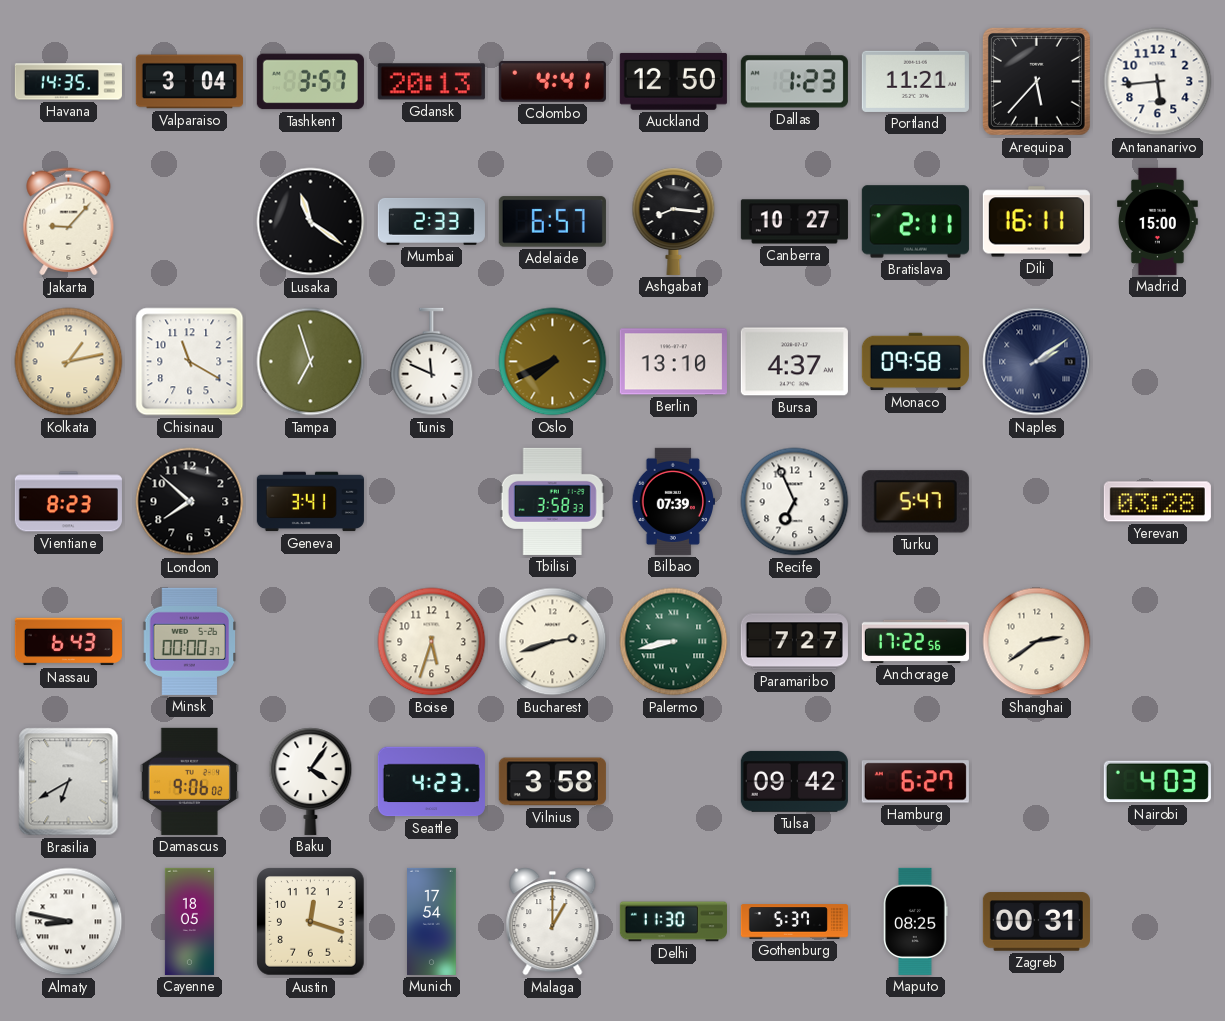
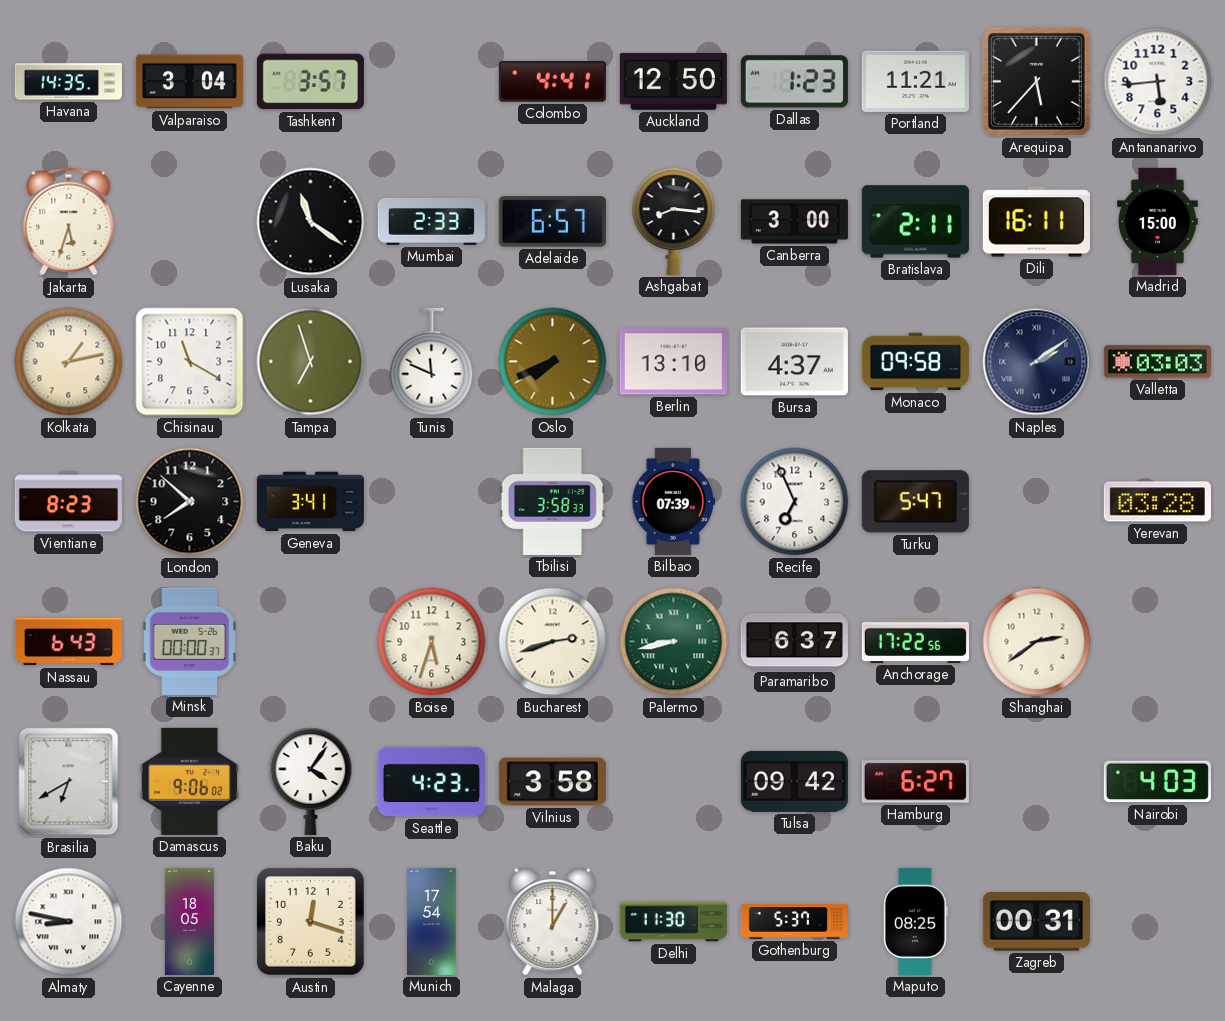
Gdansk: 20:13 -> none
Jakarta: 9:07 -> 5:33
Canberra: 10:27 -> 3:00
Valletta: none -> 03:03
Paramaribo: 7:27 -> 6:37
